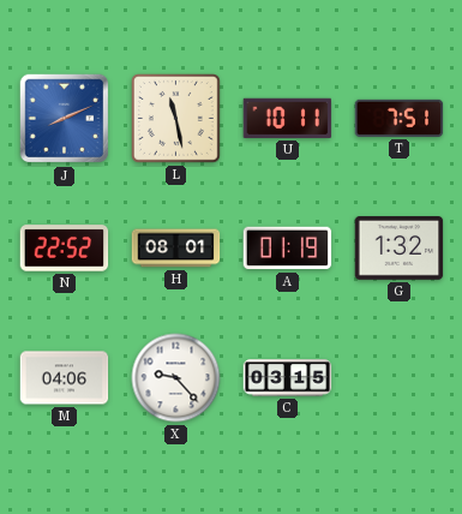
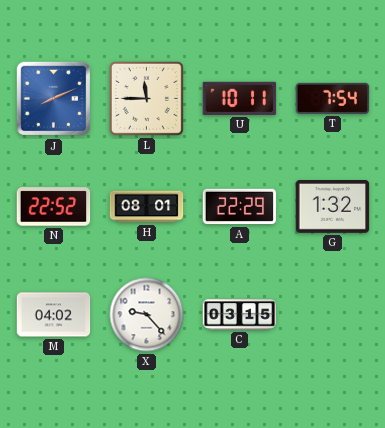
L: 11:28 -> 11:45
T: 7:51 -> 7:54
A: 01:19 -> 22:29
M: 04:06 -> 04:02
